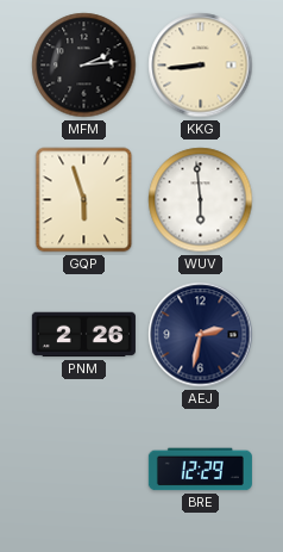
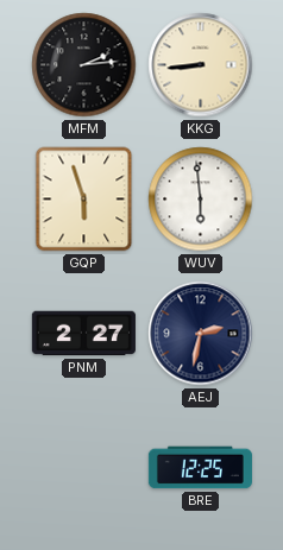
PNM: 2:26 -> 2:27
BRE: 12:29 -> 12:25
